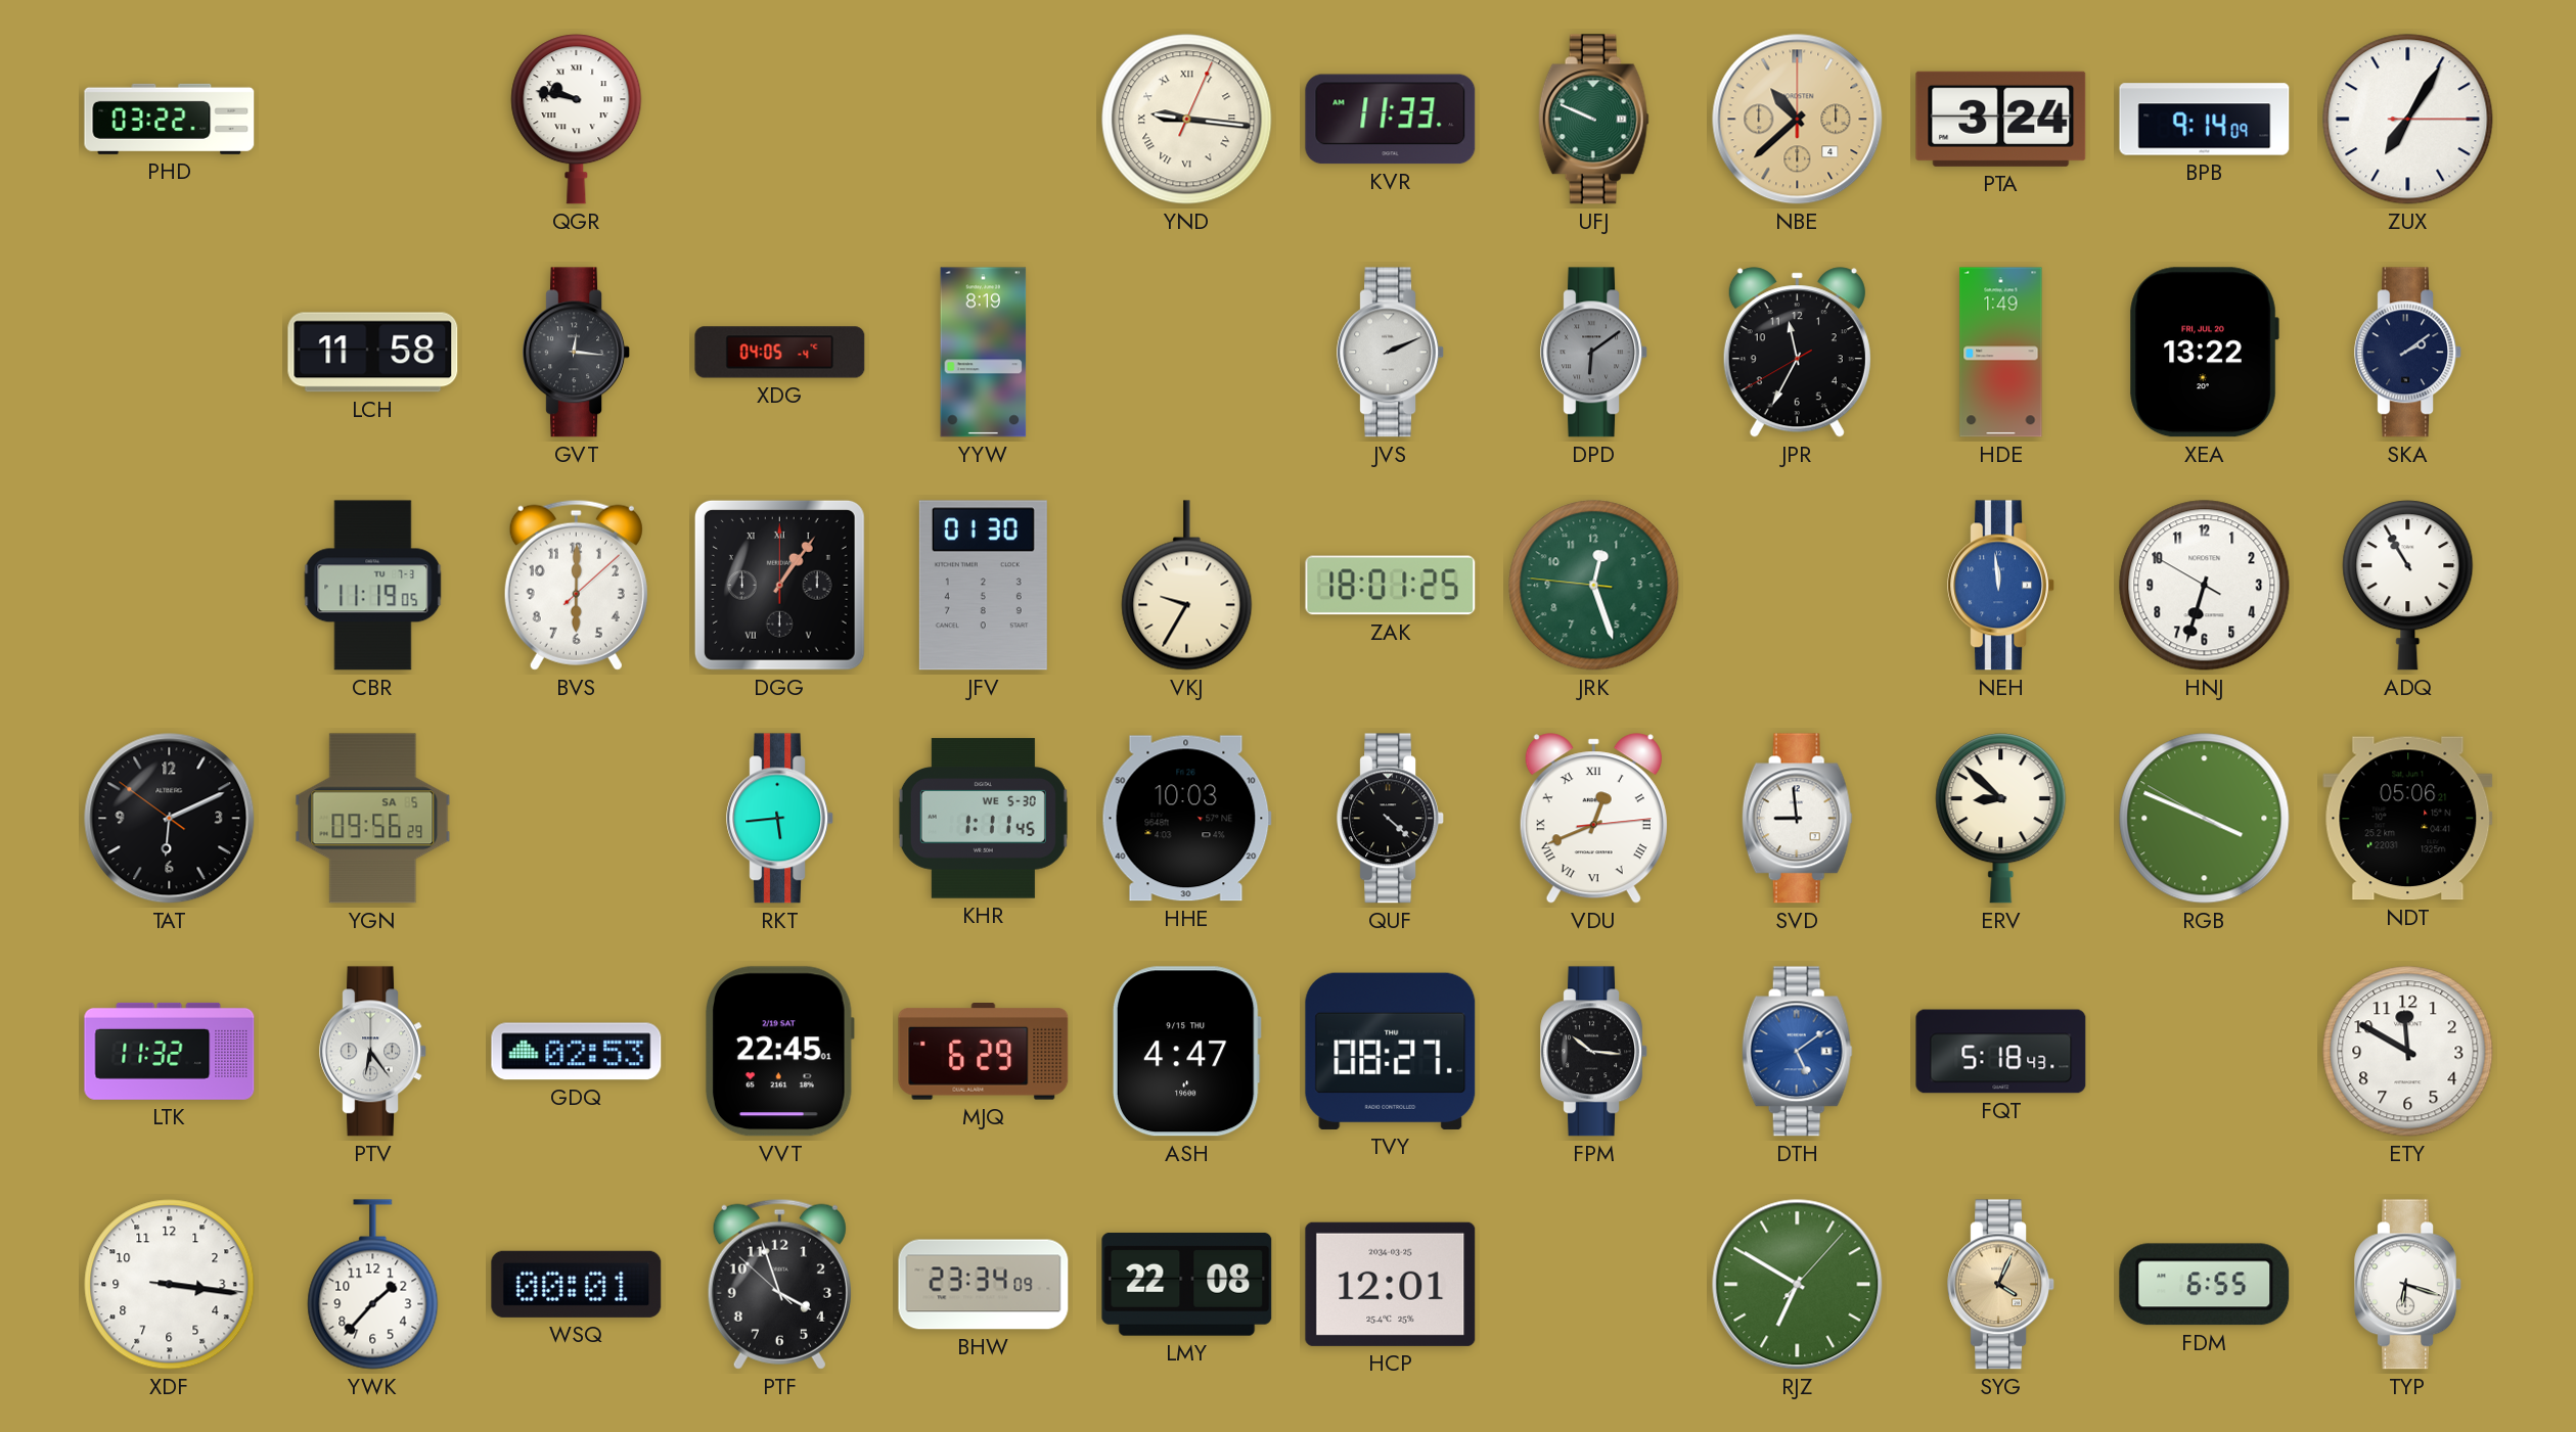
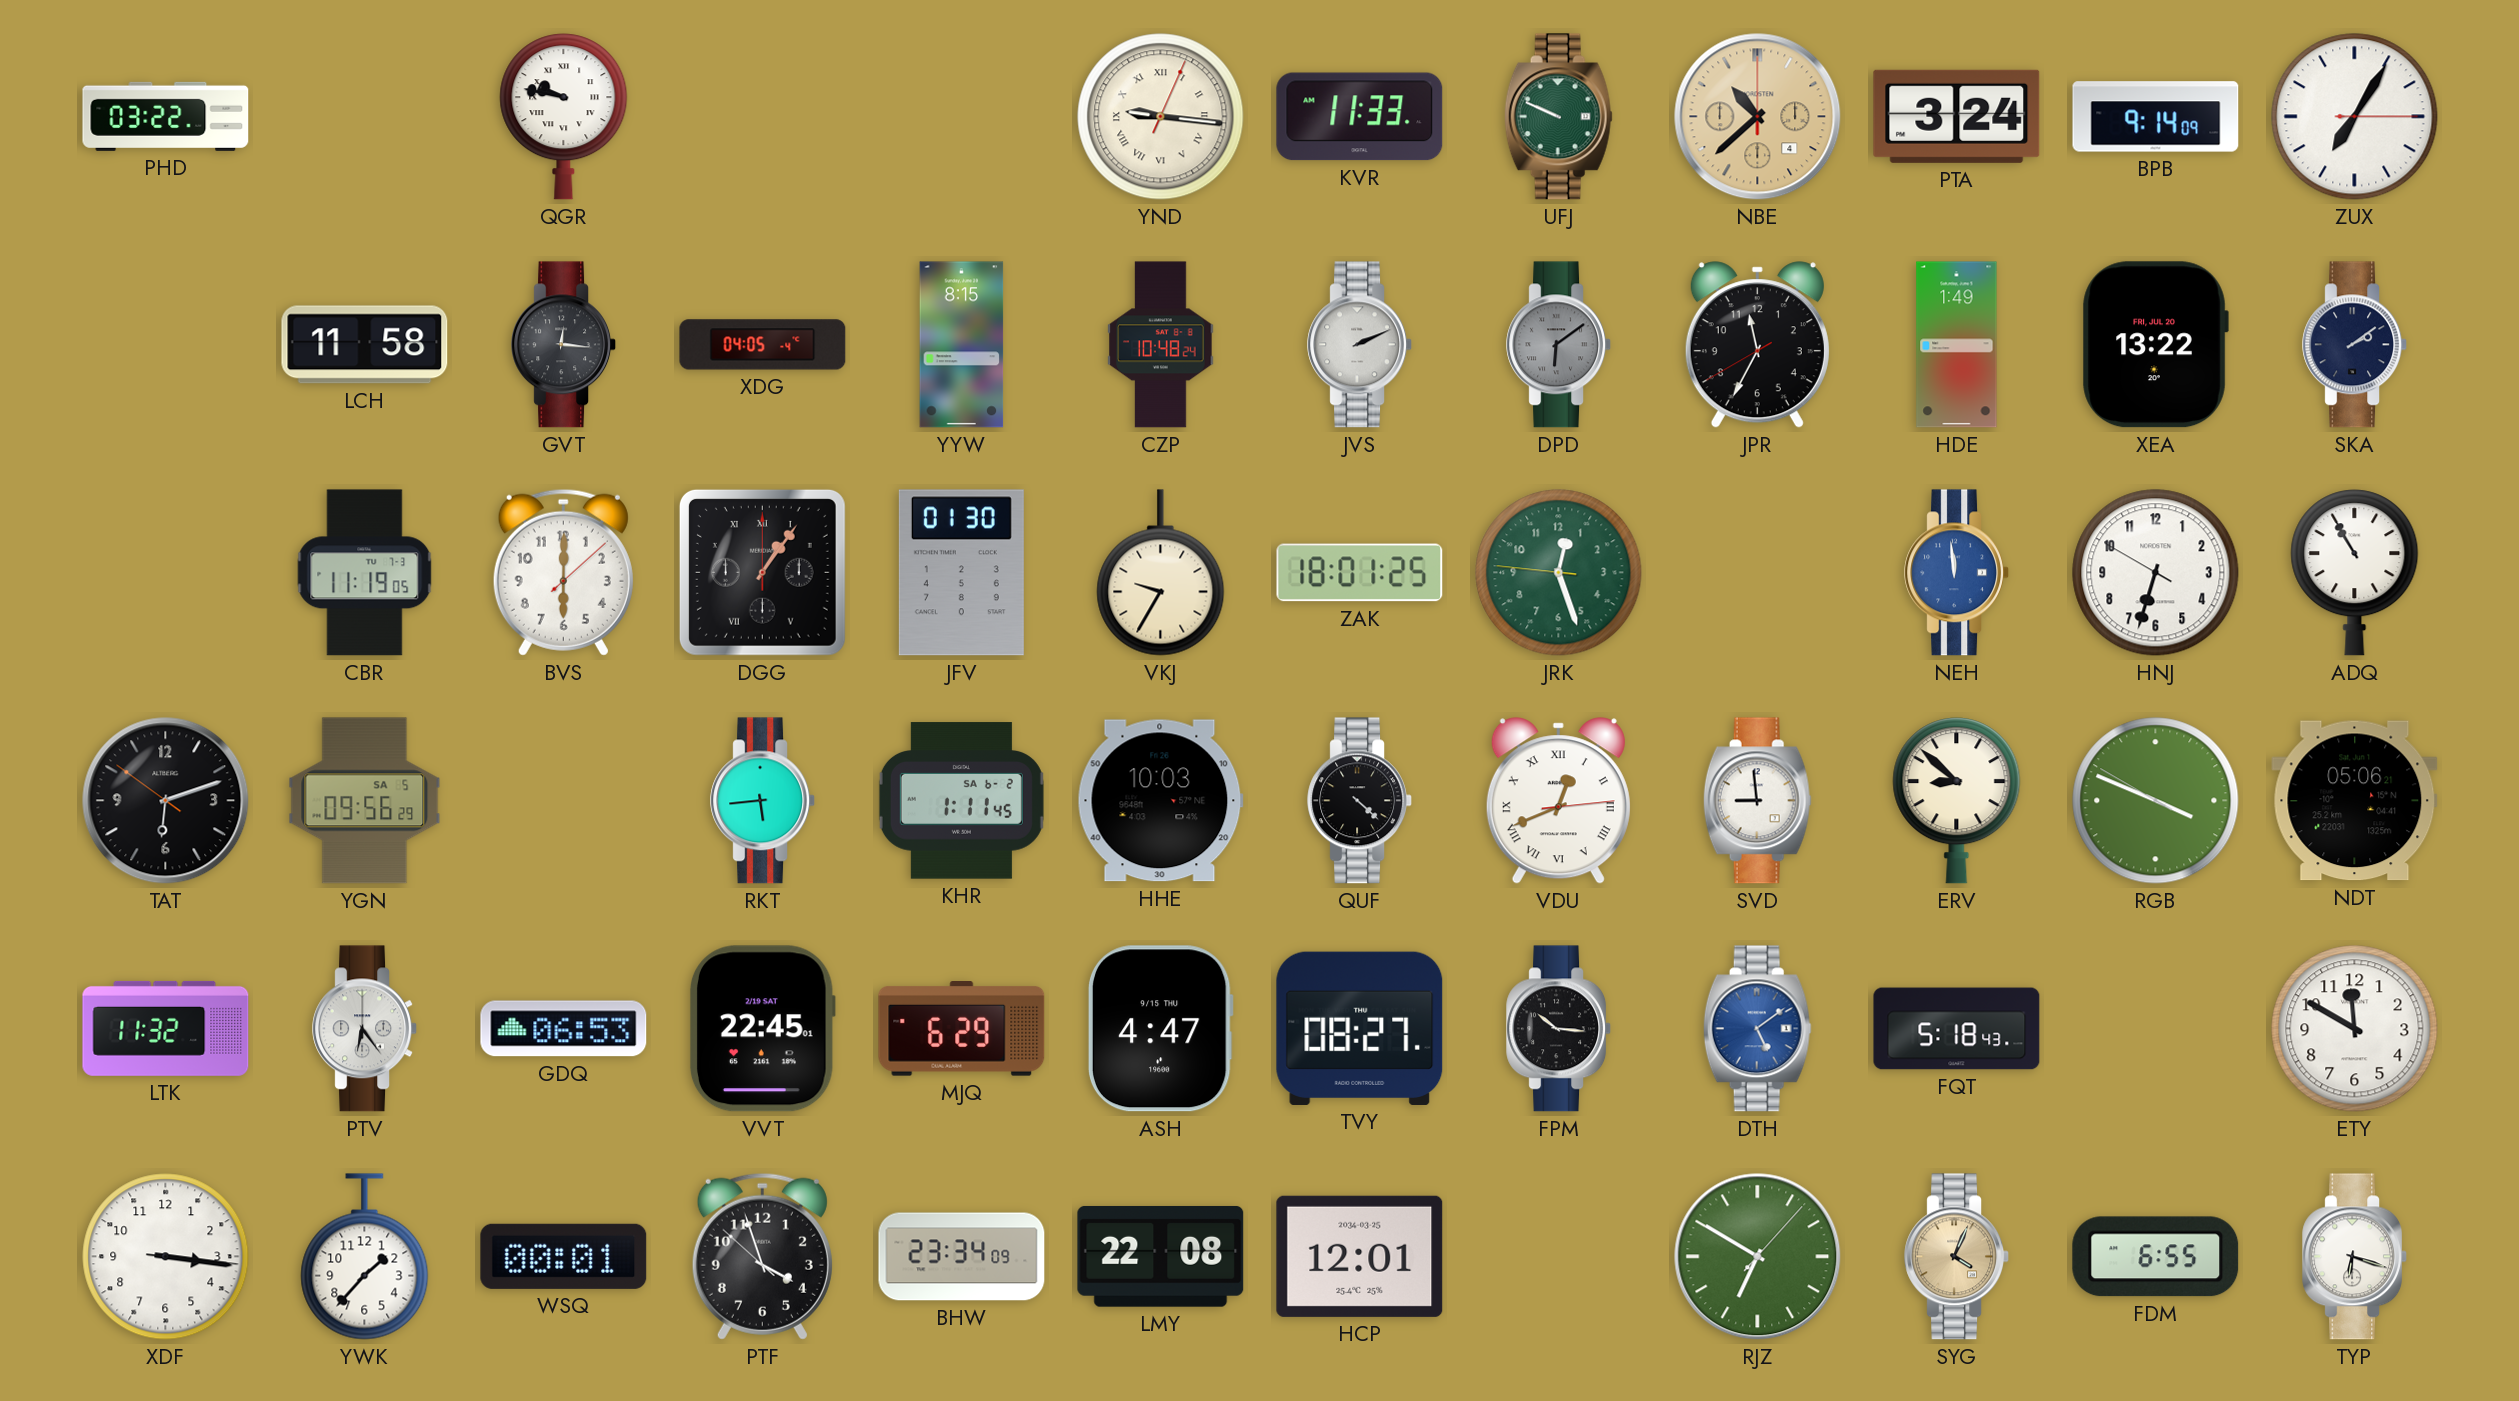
YYW: 8:19 -> 8:15
CZP: none -> 10:48
TAT: 6:10 -> 6:11
KHR date: WE 5-30 -> SA 6-2
GDQ: 02:53 -> 06:53
